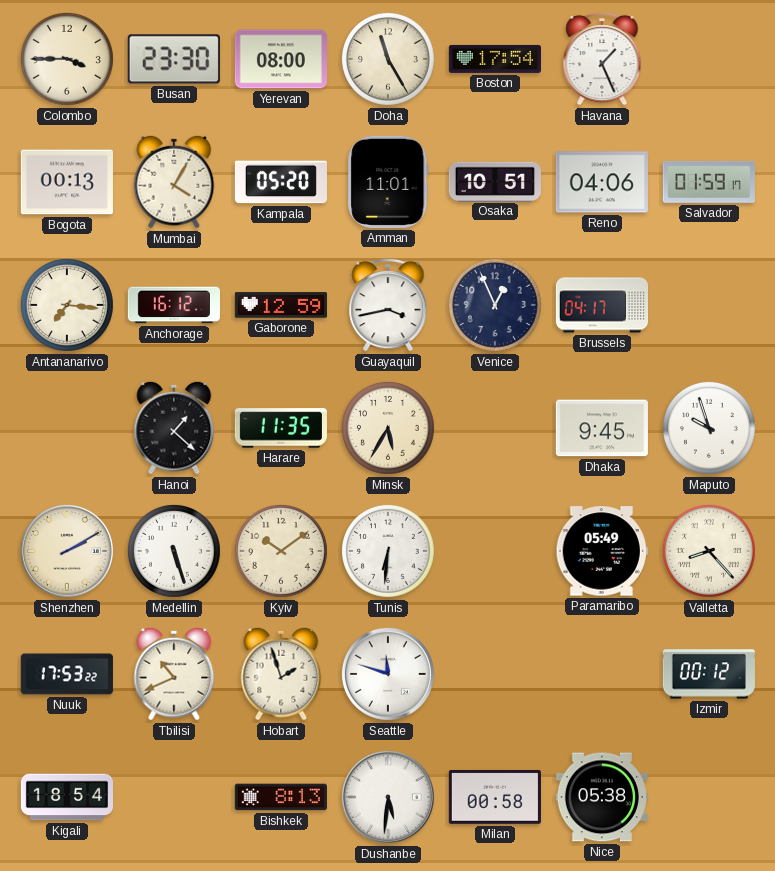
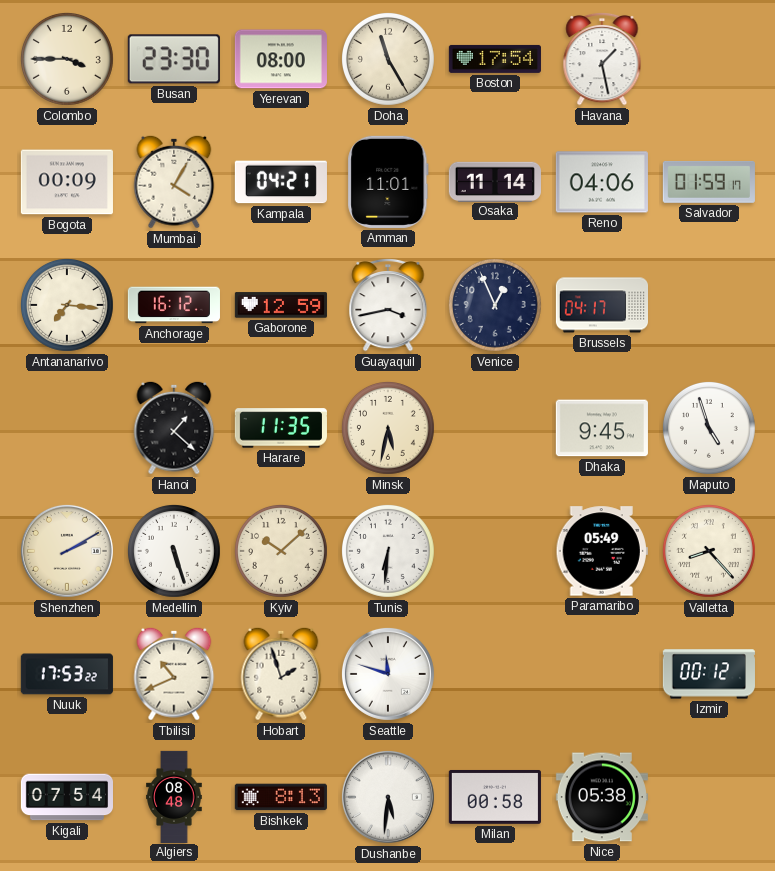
Havana: 1:26 -> 1:28
Bogota: 00:13 -> 00:09
Kampala: 05:20 -> 04:21
Osaka: 10:51 -> 11:14
Minsk: 5:35 -> 5:32
Maputo: 9:57 -> 4:57
Kyiv: 10:09 -> 10:08
Kigali: 18:54 -> 07:54
Algiers: none -> 08:48
